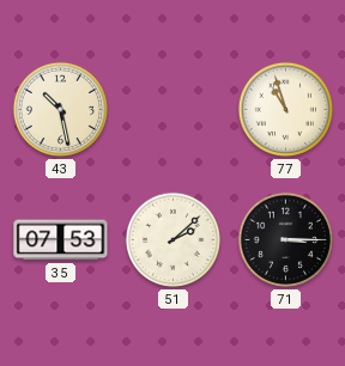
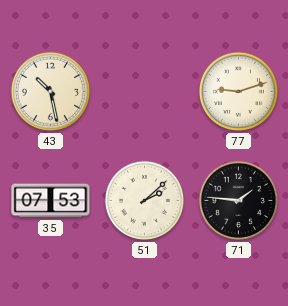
77: 10:57 -> 9:12
71: 3:15 -> 1:46
